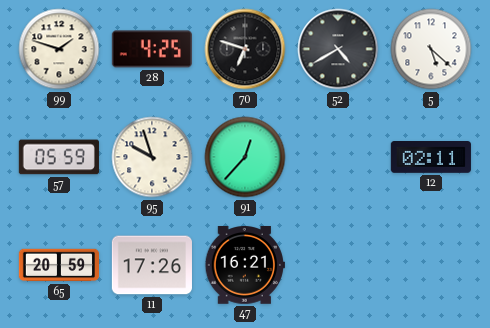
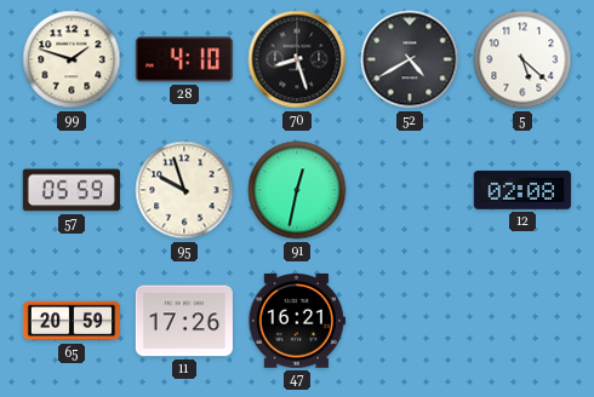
28: 4:25 -> 4:10
70: 6:48 -> 8:27
91: 12:37 -> 12:32
12: 02:11 -> 02:08
